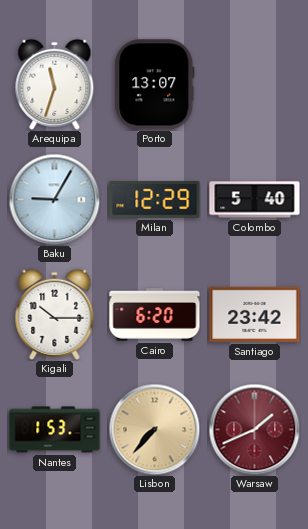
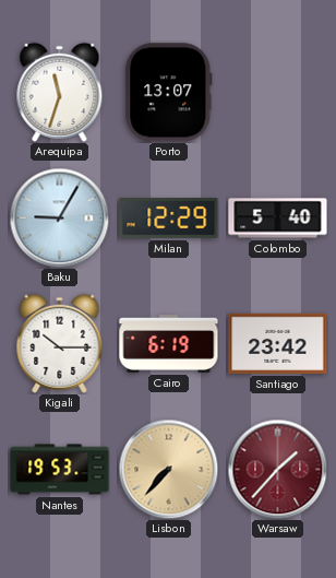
Cairo: 6:20 -> 6:19
Nantes: 1:53 -> 19:53
Warsaw: 1:41 -> 1:37
